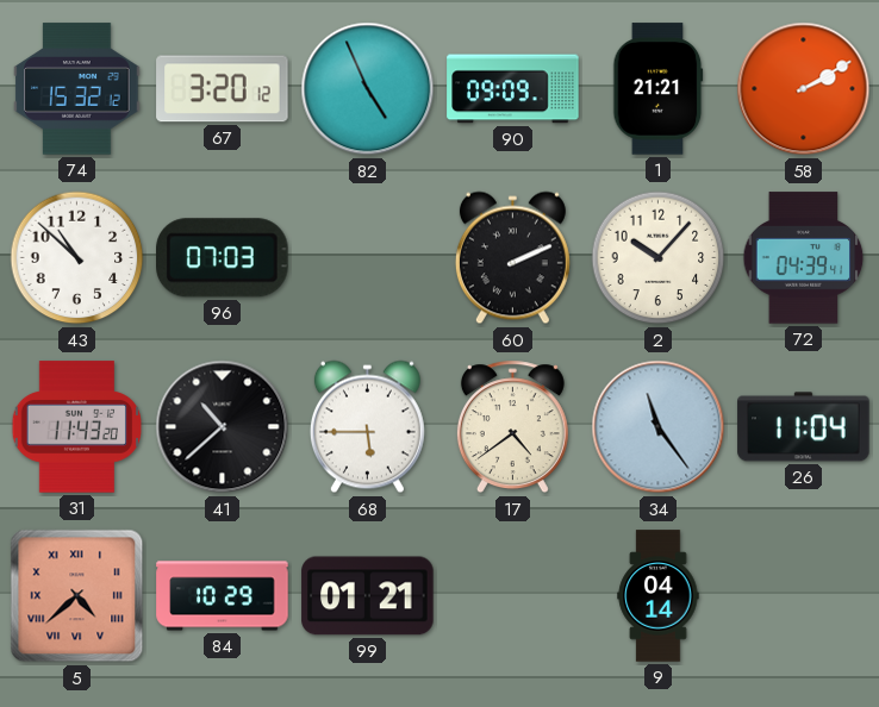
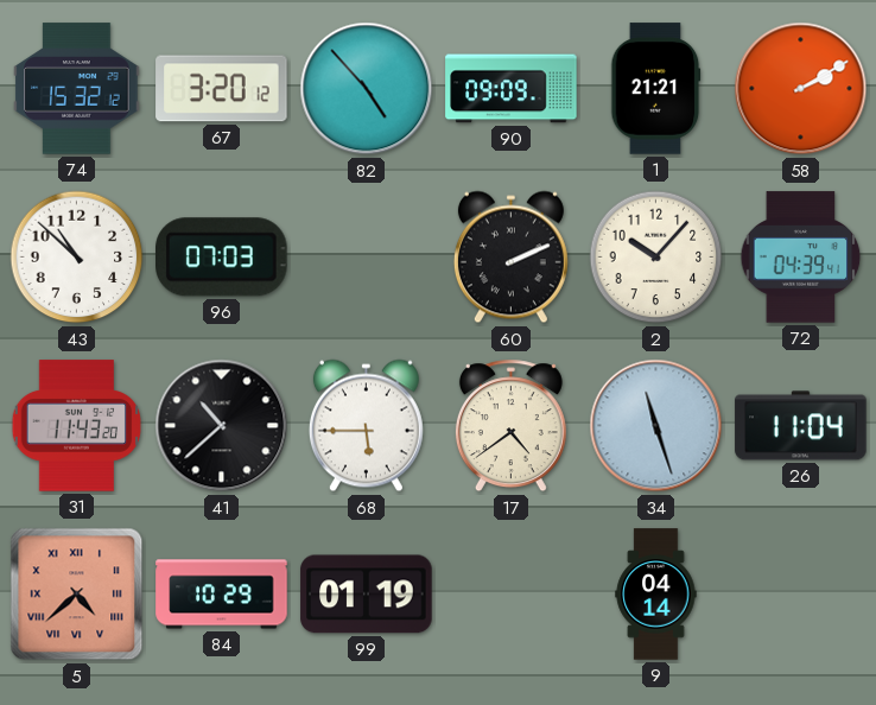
82: 4:56 -> 4:53
34: 11:24 -> 11:27
99: 01:21 -> 01:19
